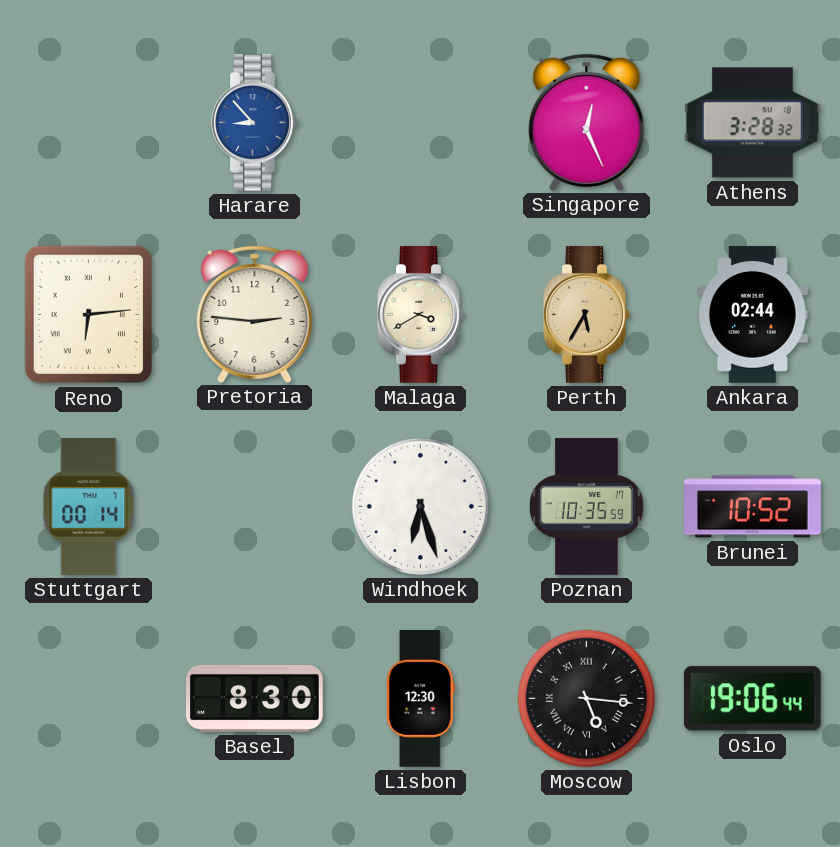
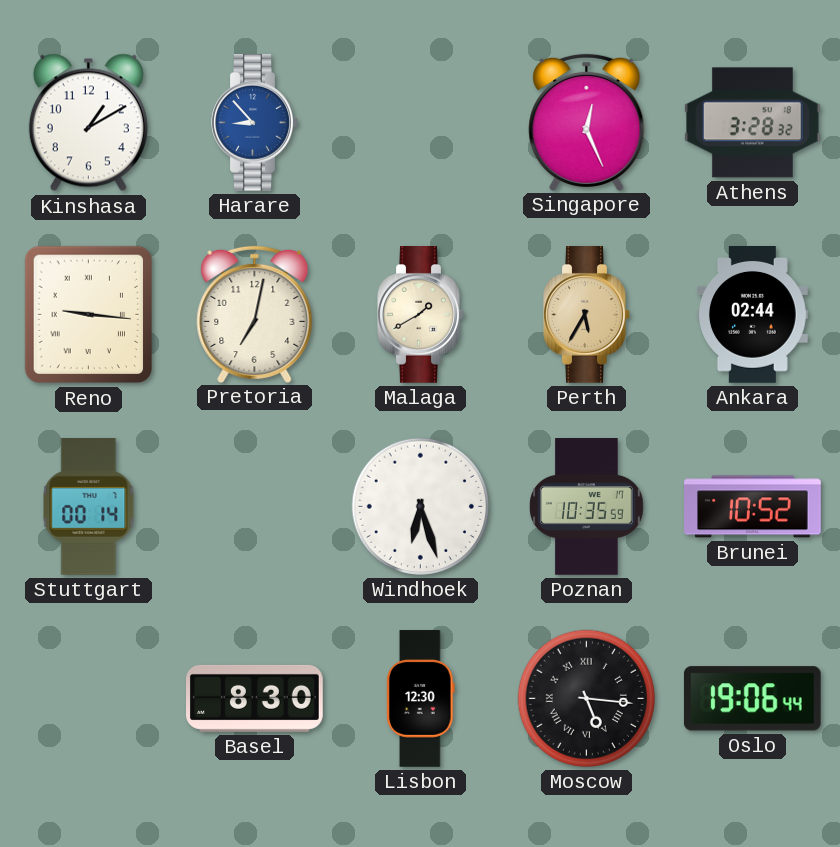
Kinshasa: none -> 1:10
Reno: 6:14 -> 9:16
Pretoria: 2:46 -> 7:02
Malaga: 3:40 -> 1:40
